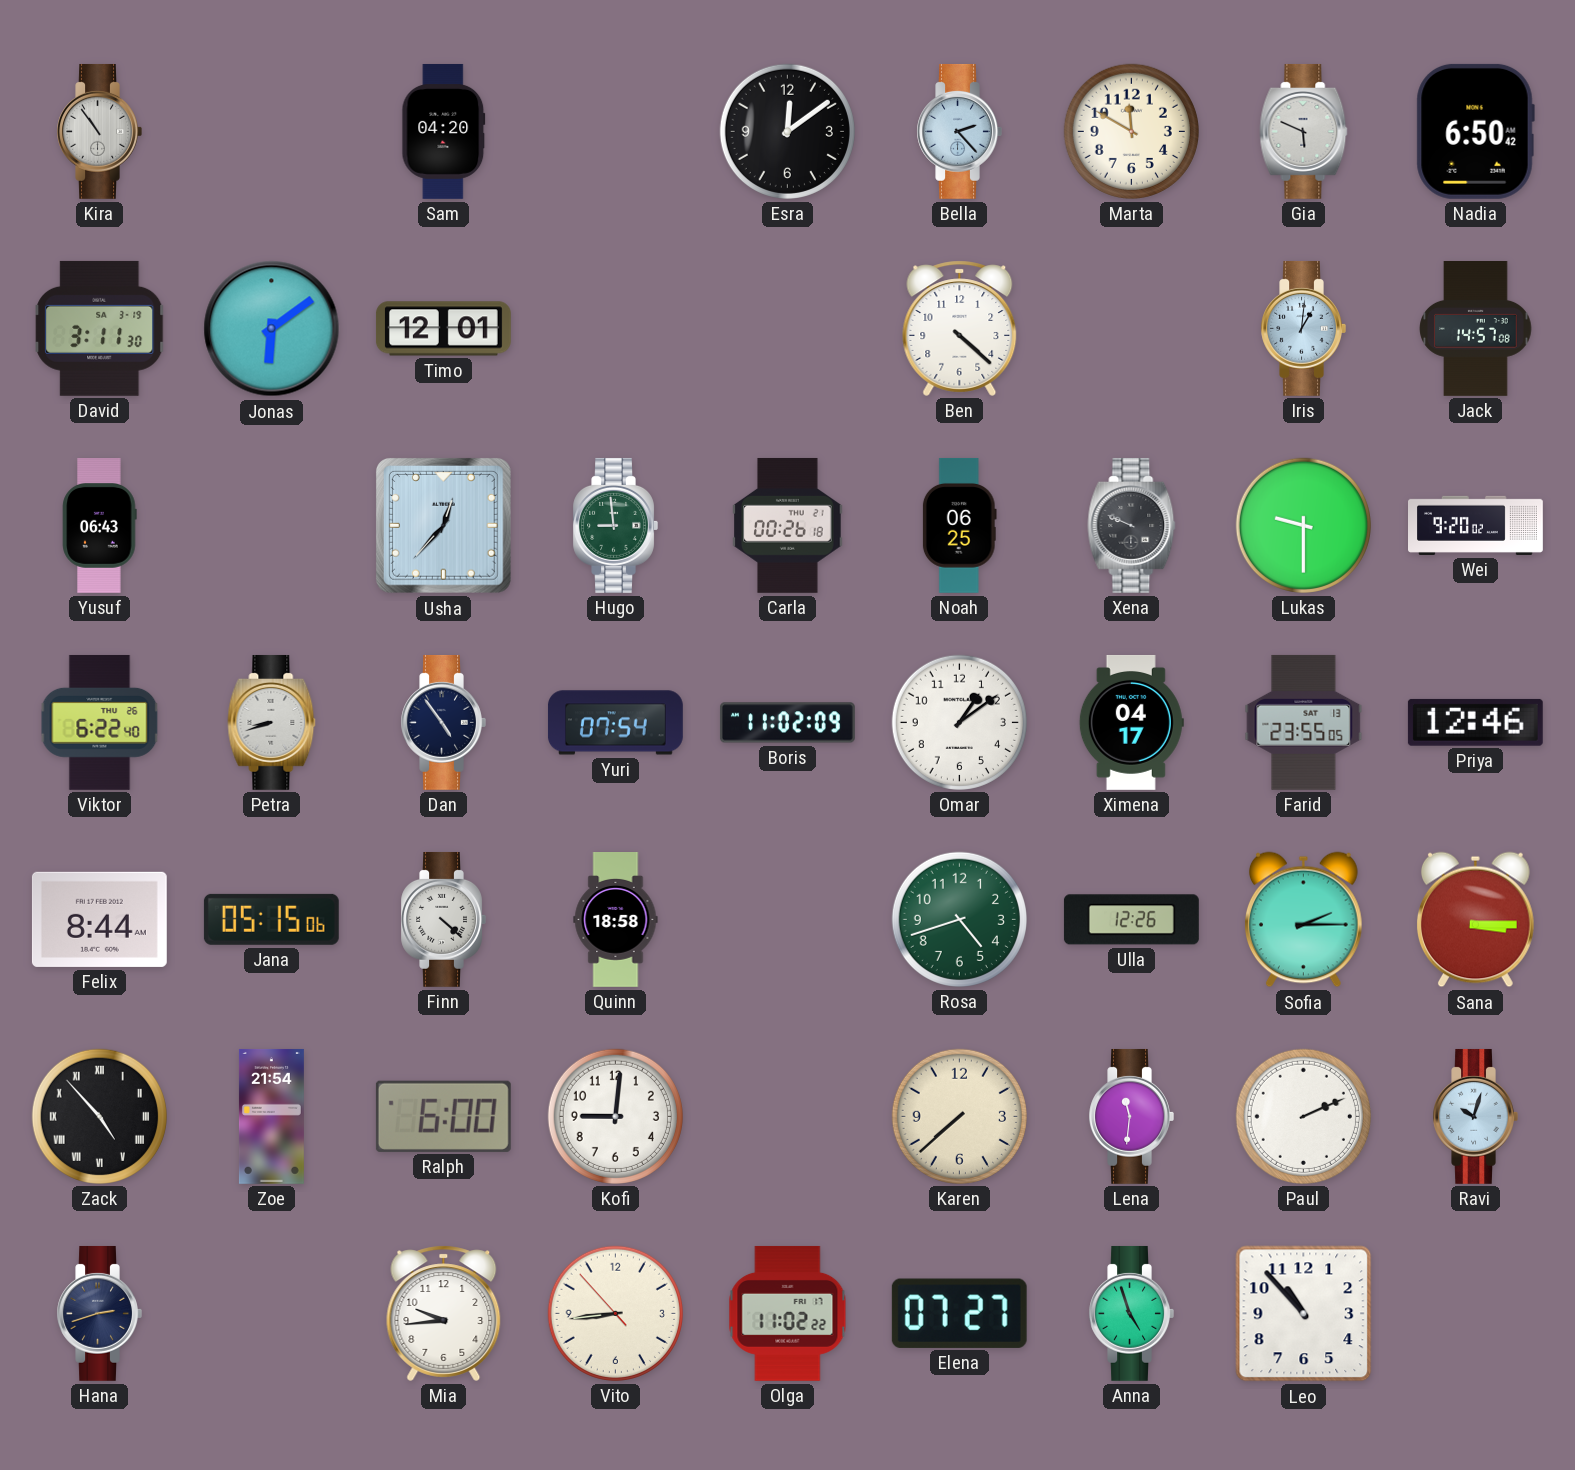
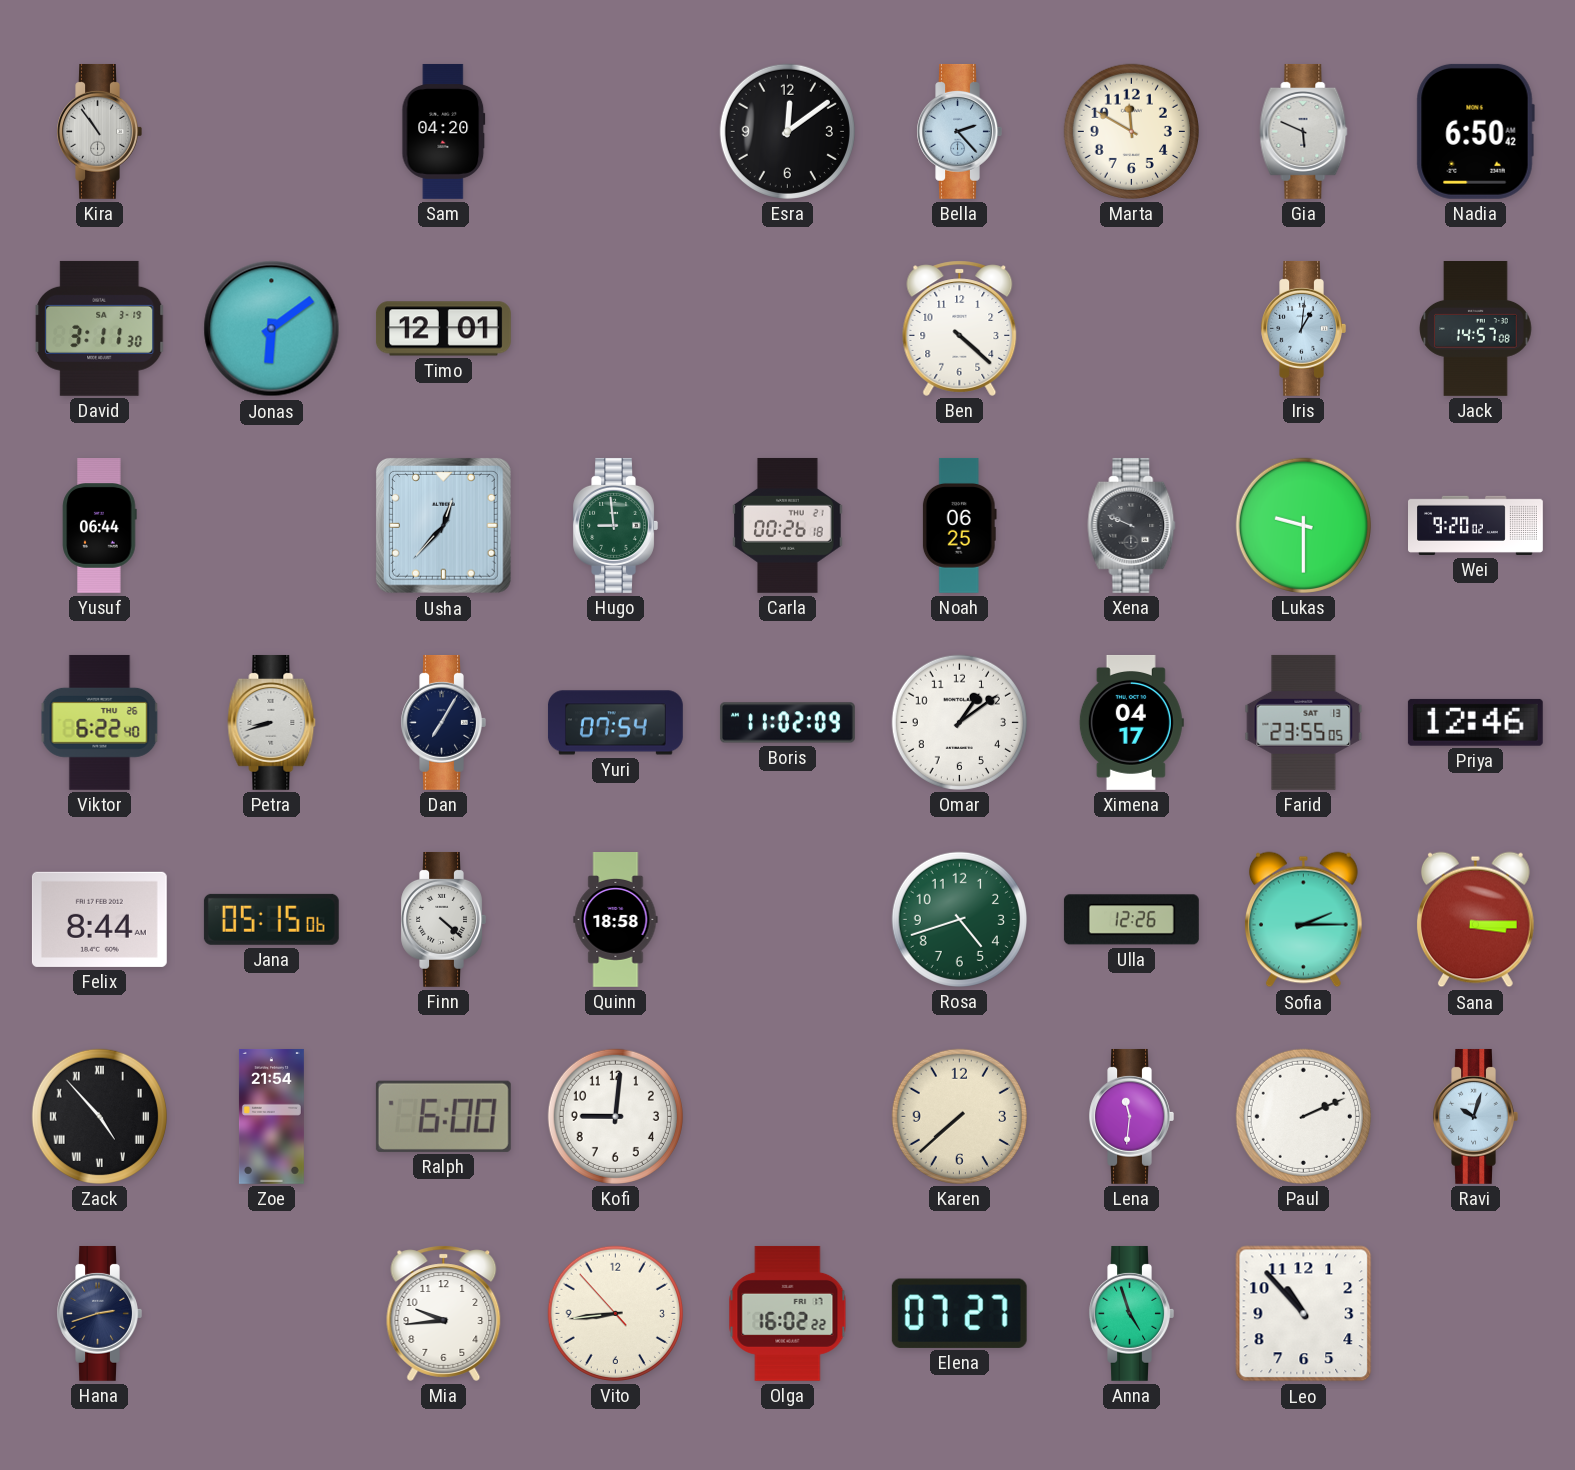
Yusuf: 06:43 -> 06:44
Dan: 4:54 -> 7:05
Olga: 11:02 -> 16:02
